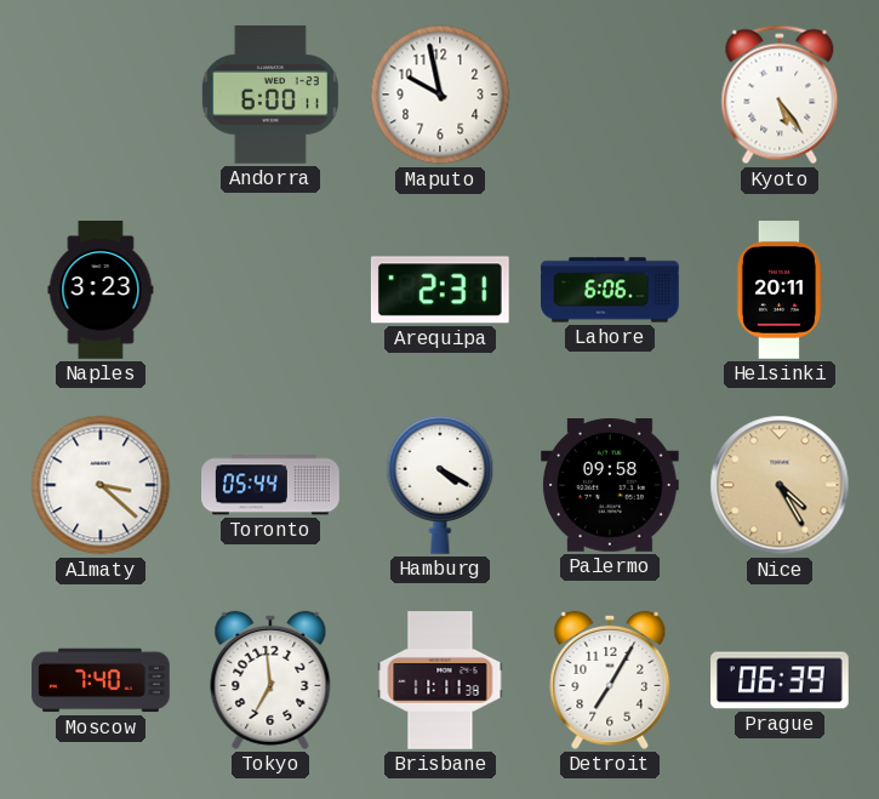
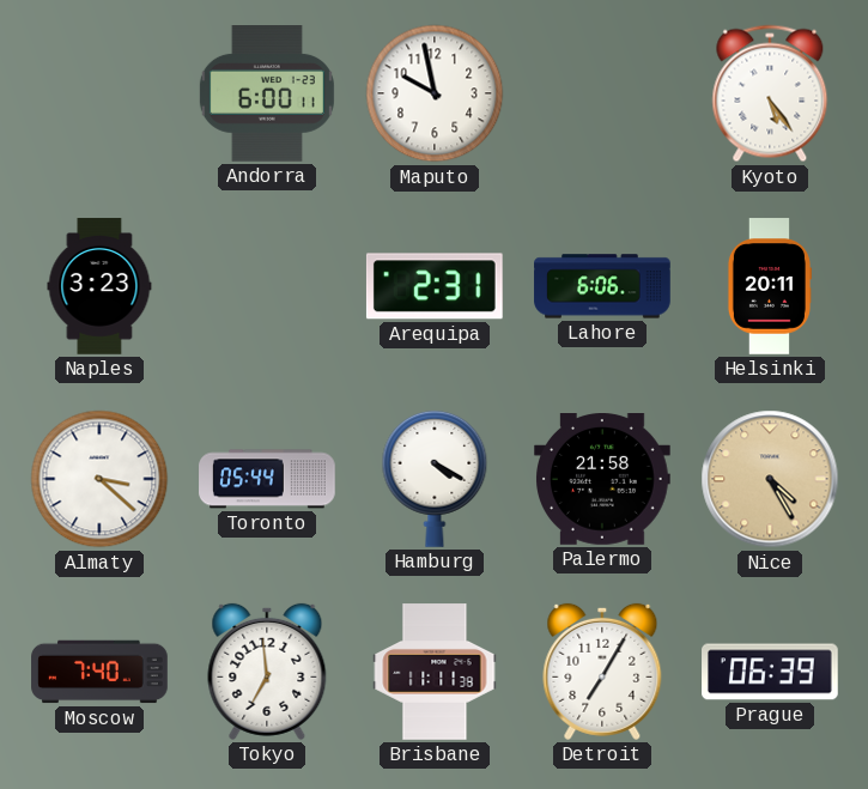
Palermo: 09:58 -> 21:58
